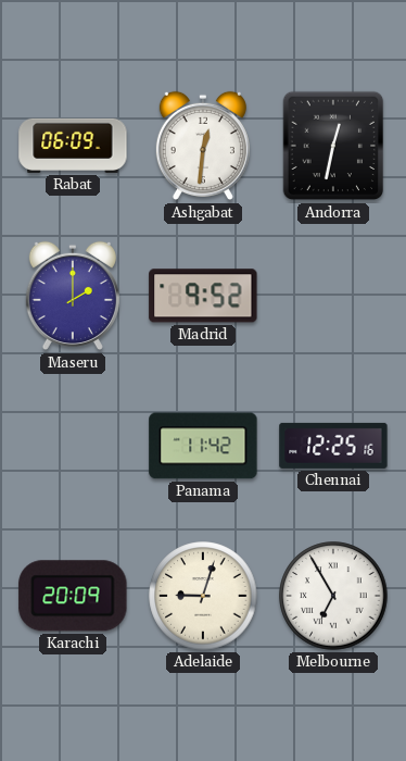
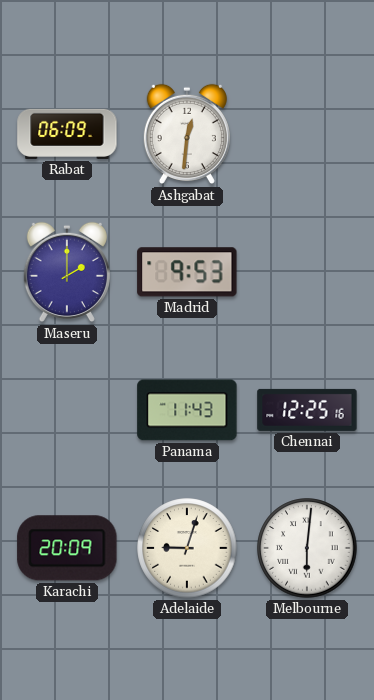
Andorra: 12:32 -> none
Madrid: 9:52 -> 9:53
Panama: 11:42 -> 11:43
Melbourne: 6:55 -> 6:01
